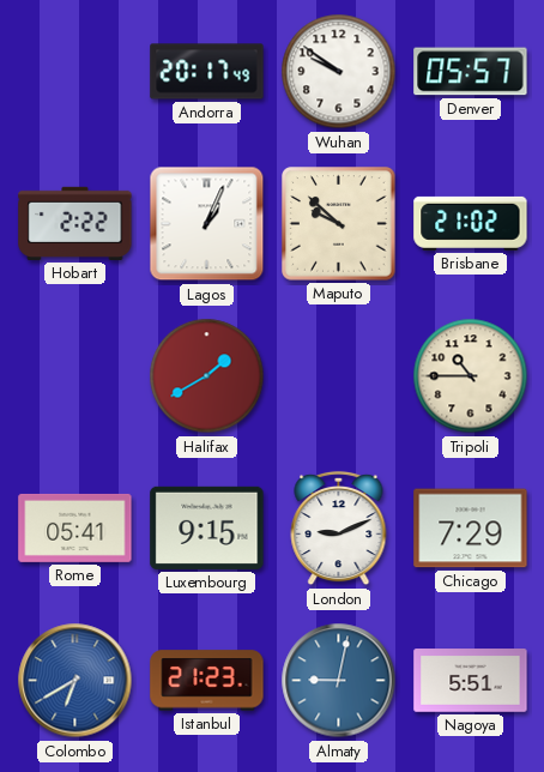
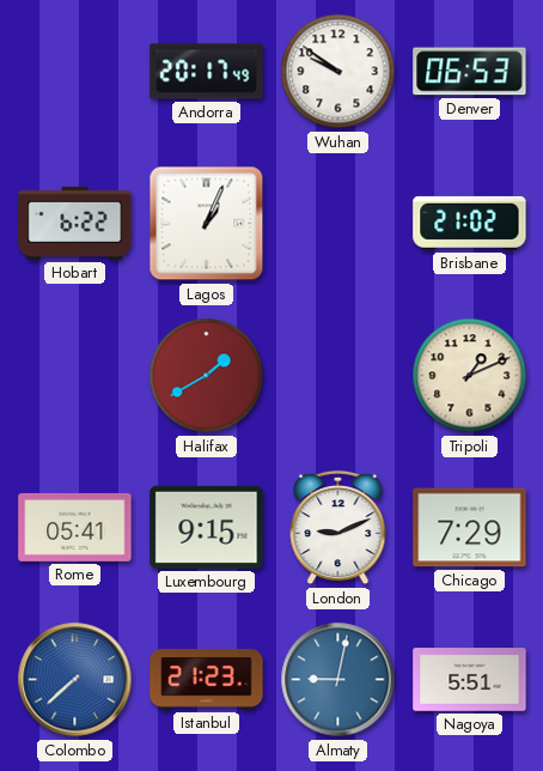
Denver: 05:57 -> 06:53
Hobart: 2:22 -> 6:22
Maputo: 9:52 -> none
Tripoli: 10:45 -> 1:11
Colombo: 6:40 -> 7:38
